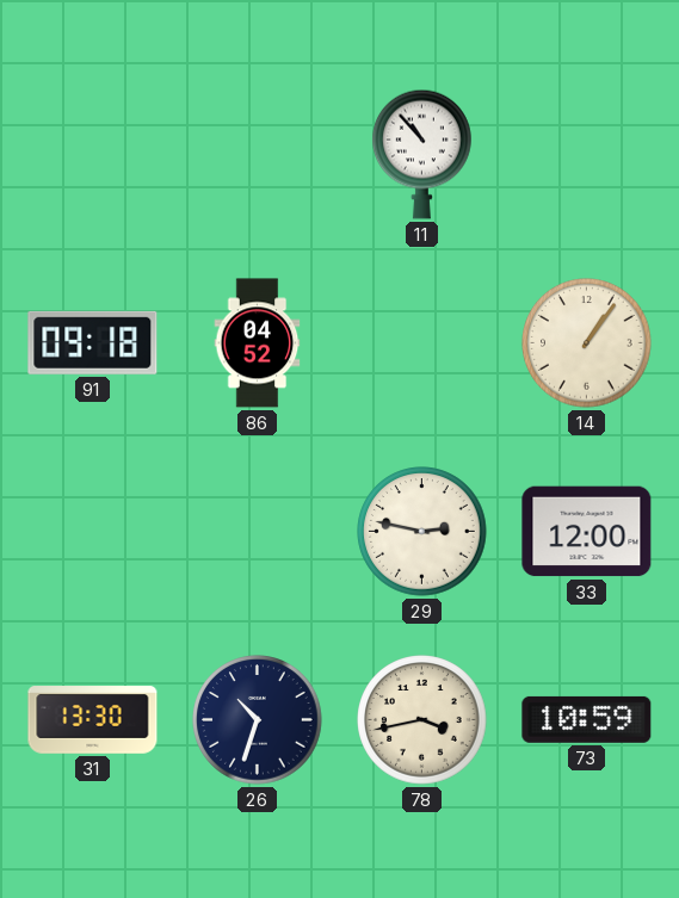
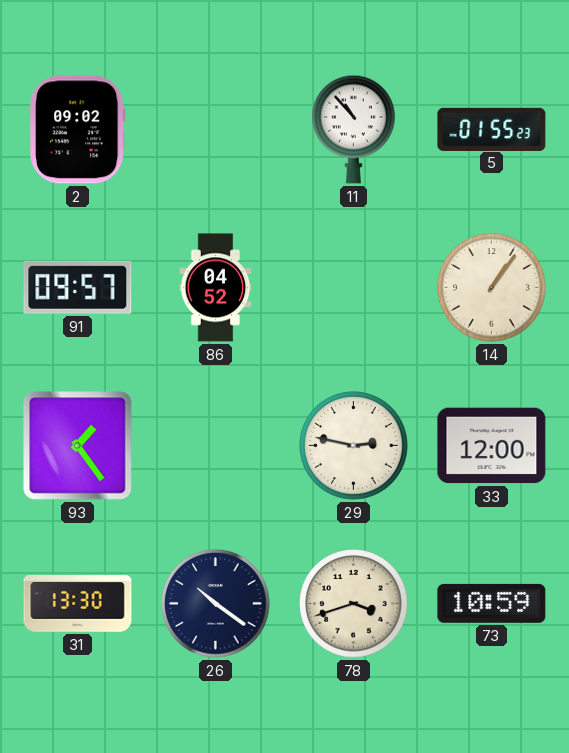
2: none -> 09:02
5: none -> 01:55
91: 09:18 -> 09:57
93: none -> 1:24
26: 10:33 -> 10:21
78: 3:43 -> 3:42
